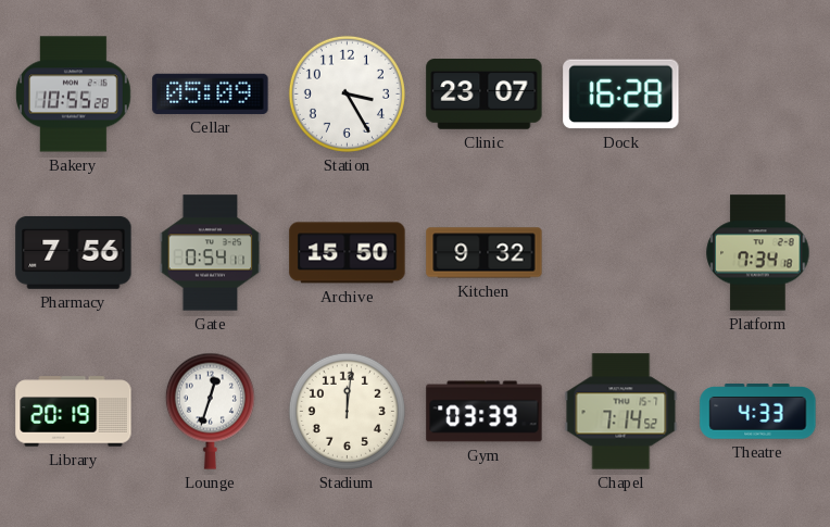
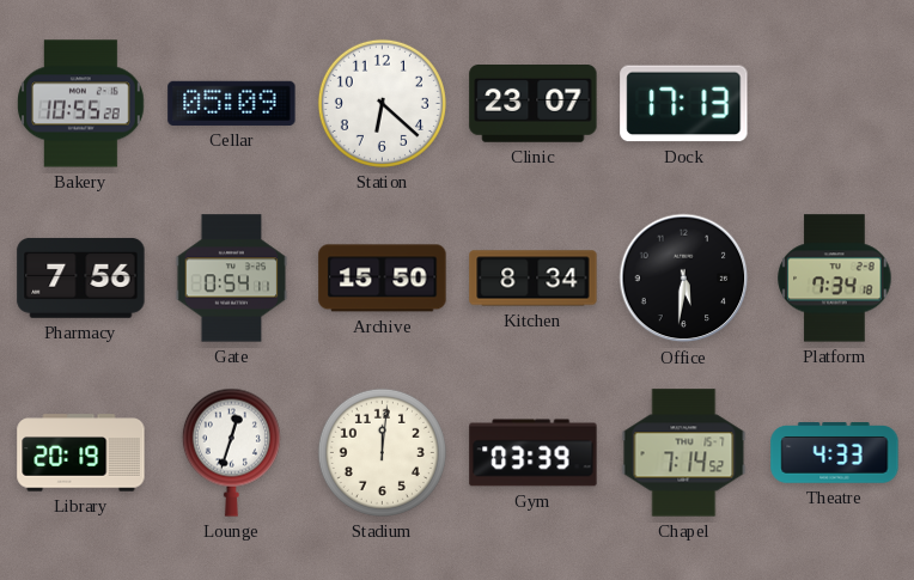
Station: 3:25 -> 6:22
Dock: 16:28 -> 17:13
Kitchen: 9:32 -> 8:34
Office: none -> 5:31
